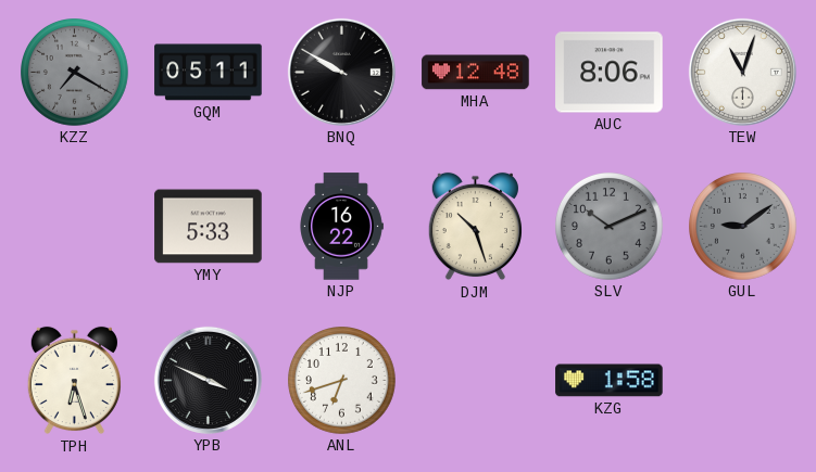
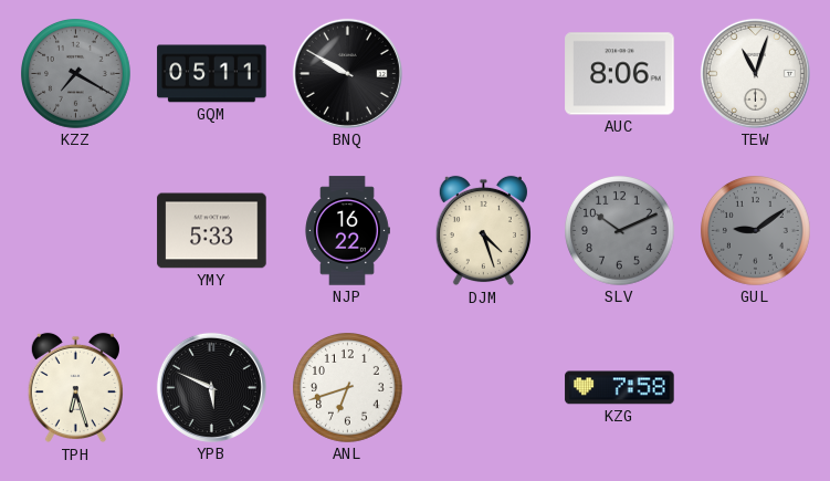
MHA: 12:48 -> none
DJM: 10:27 -> 4:27
YPB: 3:49 -> 5:49
KZG: 1:58 -> 7:58
